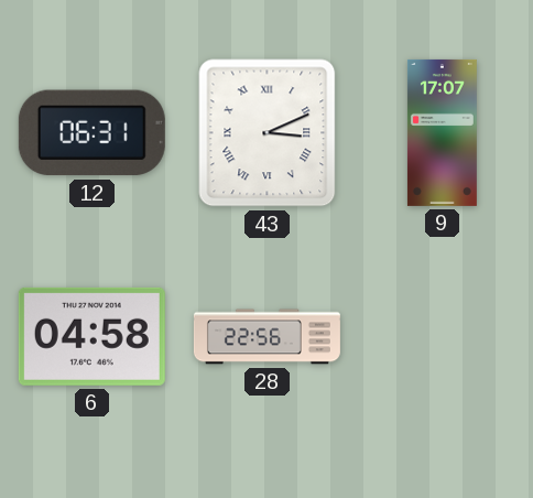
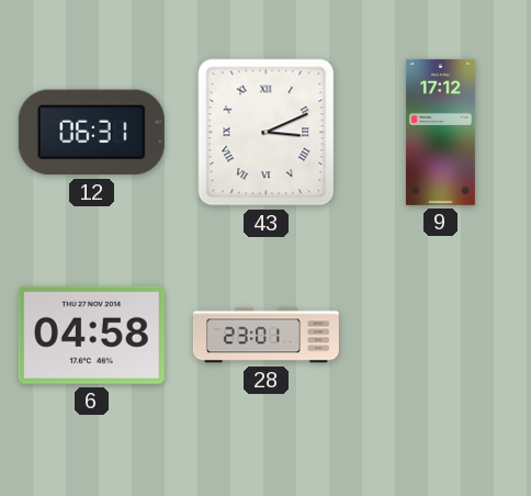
9: 17:07 -> 17:12
28: 22:56 -> 23:01
